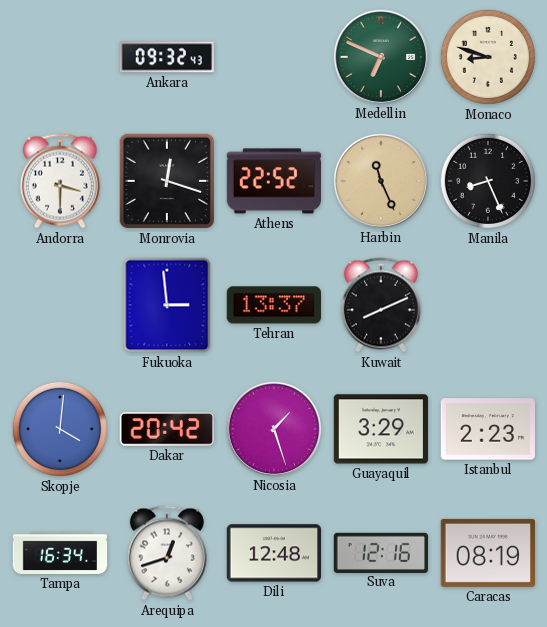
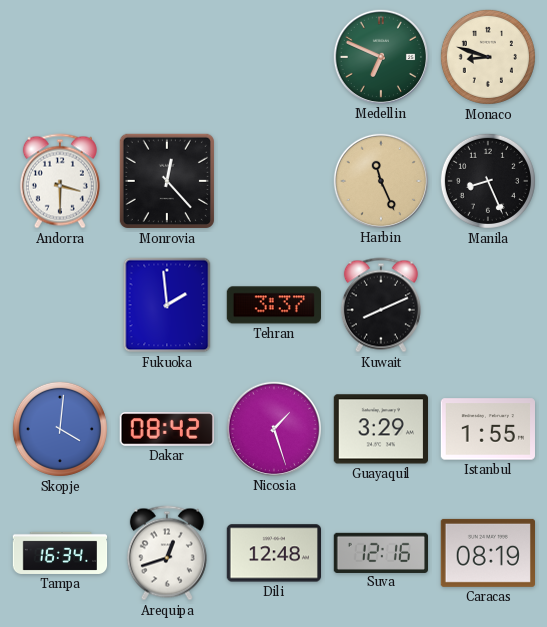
Ankara: 09:32 -> none
Monrovia: 12:18 -> 12:23
Athens: 22:52 -> none
Fukuoka: 2:59 -> 1:59
Tehran: 13:37 -> 3:37
Dakar: 20:42 -> 08:42
Istanbul: 2:23 -> 1:55
